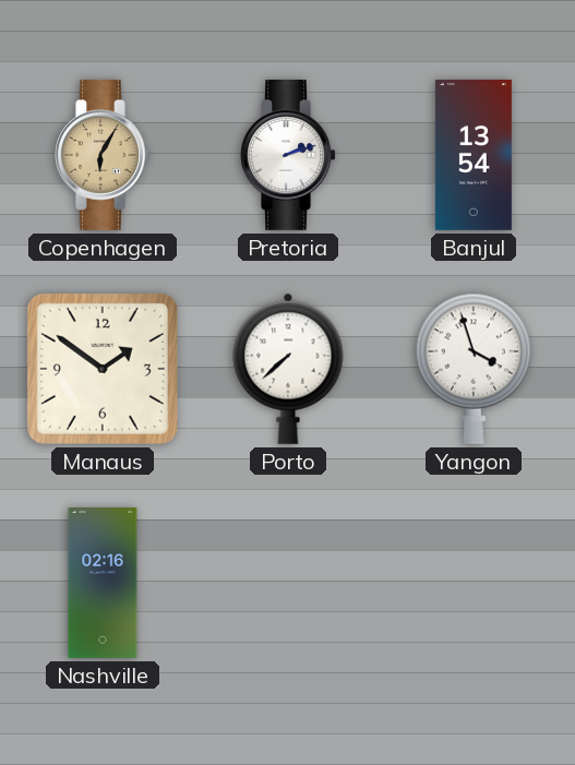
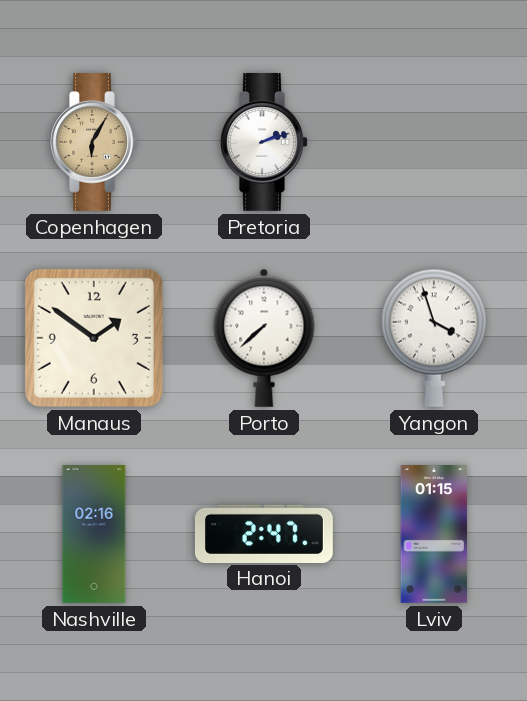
Banjul: 13:54 -> none
Hanoi: none -> 2:47
Lviv: none -> 01:15
